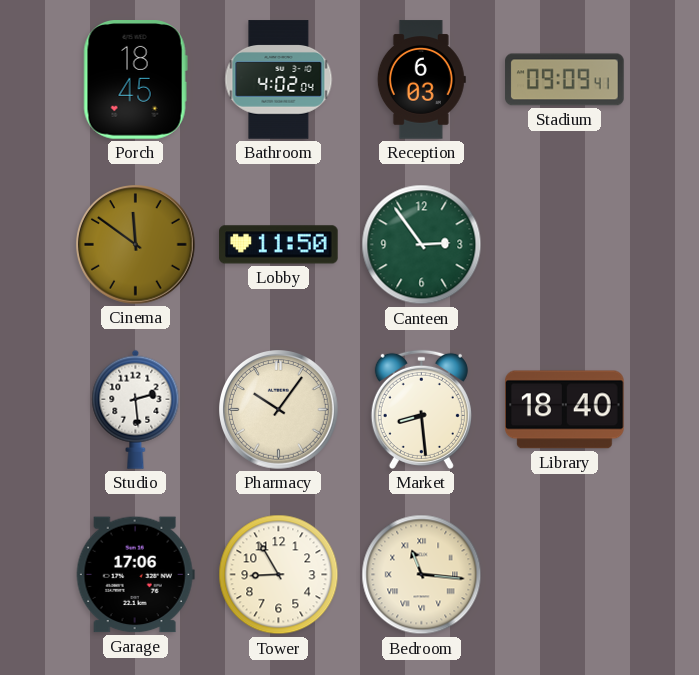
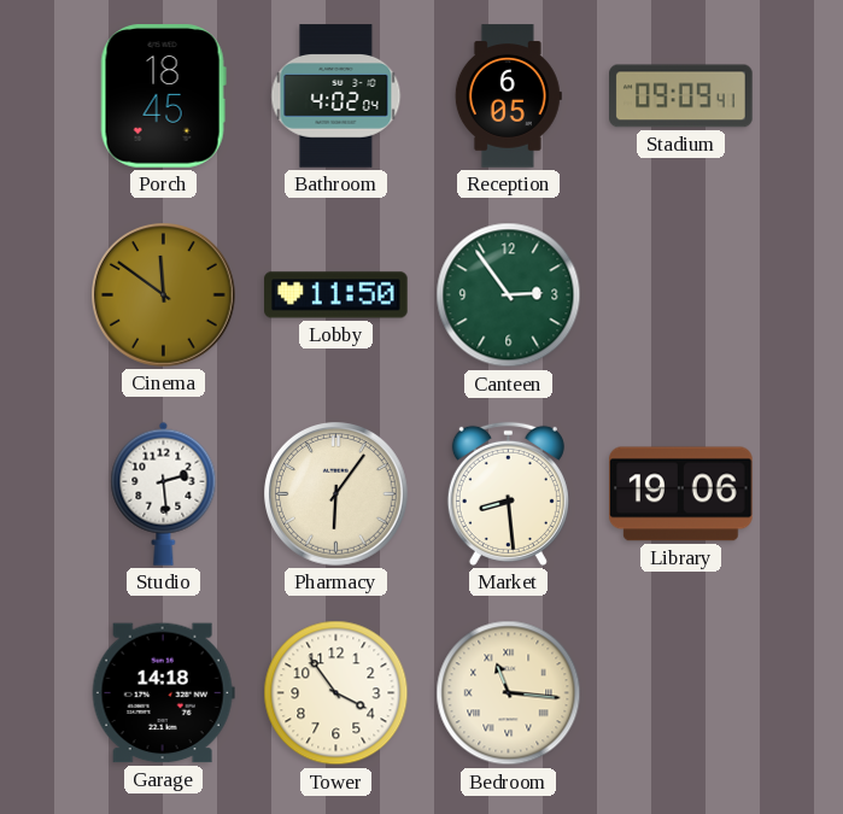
Reception: 6:03 -> 6:05
Pharmacy: 10:06 -> 6:06
Library: 18:40 -> 19:06
Garage: 17:06 -> 14:18
Tower: 8:55 -> 3:54
